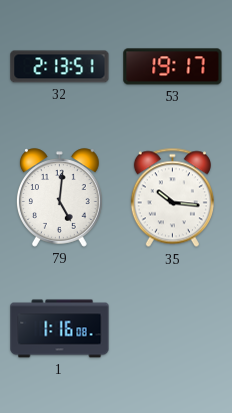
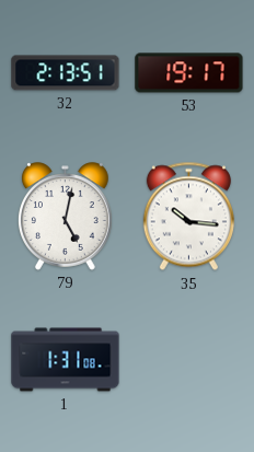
79: 5:01 -> 5:02
1: 1:16 -> 1:31
